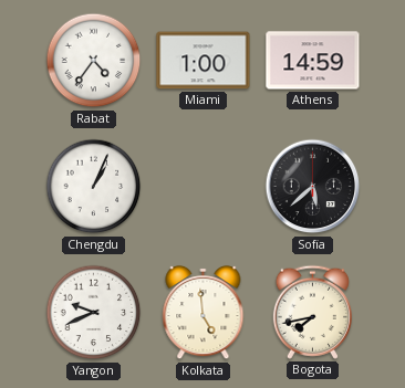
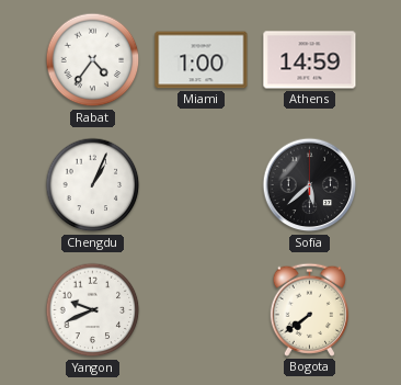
Kolkata: 4:59 -> none
Bogota: 7:43 -> 7:39
